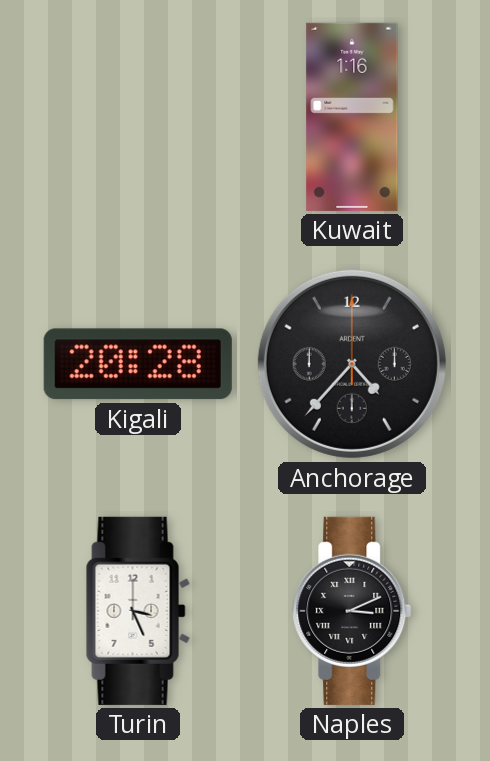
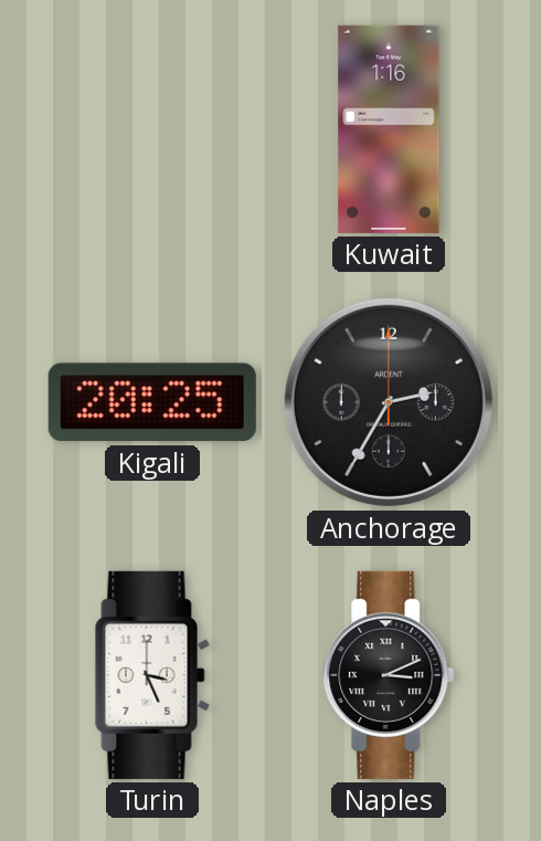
Kigali: 20:28 -> 20:25
Anchorage: 4:37 -> 2:35
